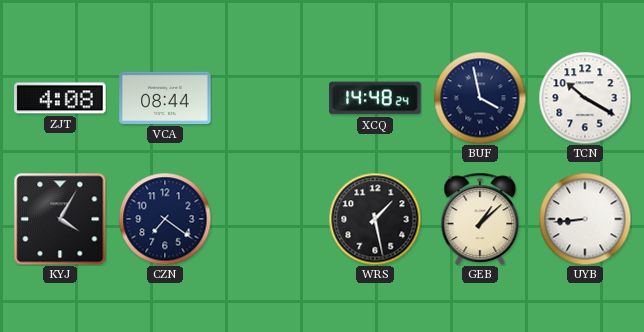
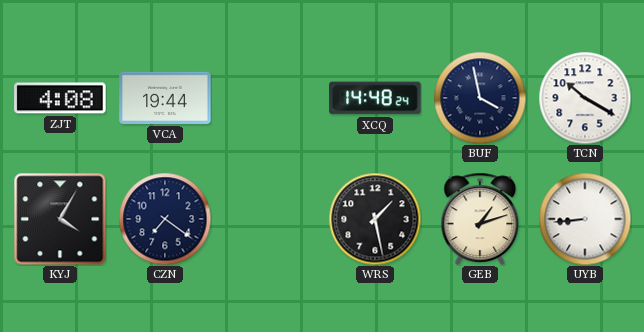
VCA: 08:44 -> 19:44
GEB: 1:08 -> 1:12
